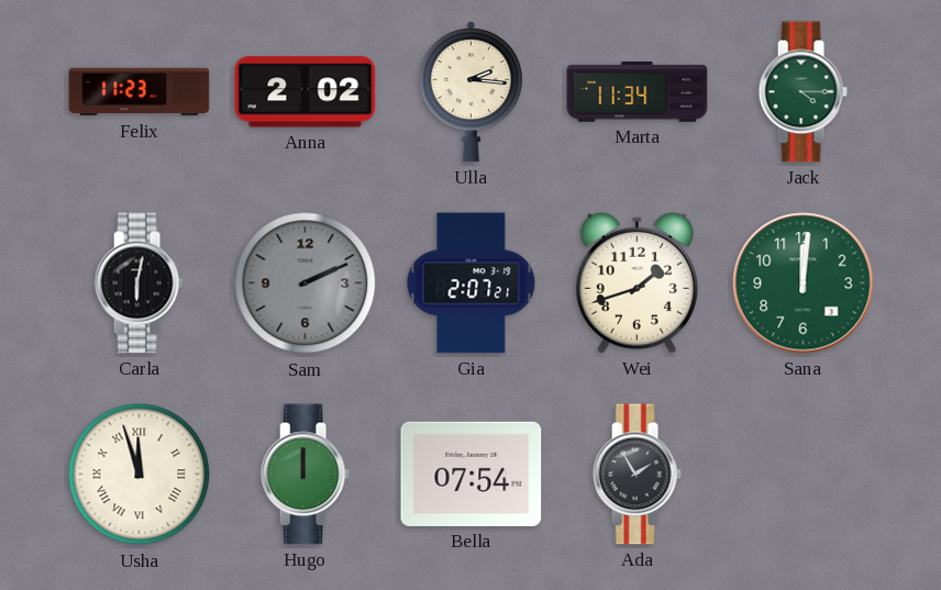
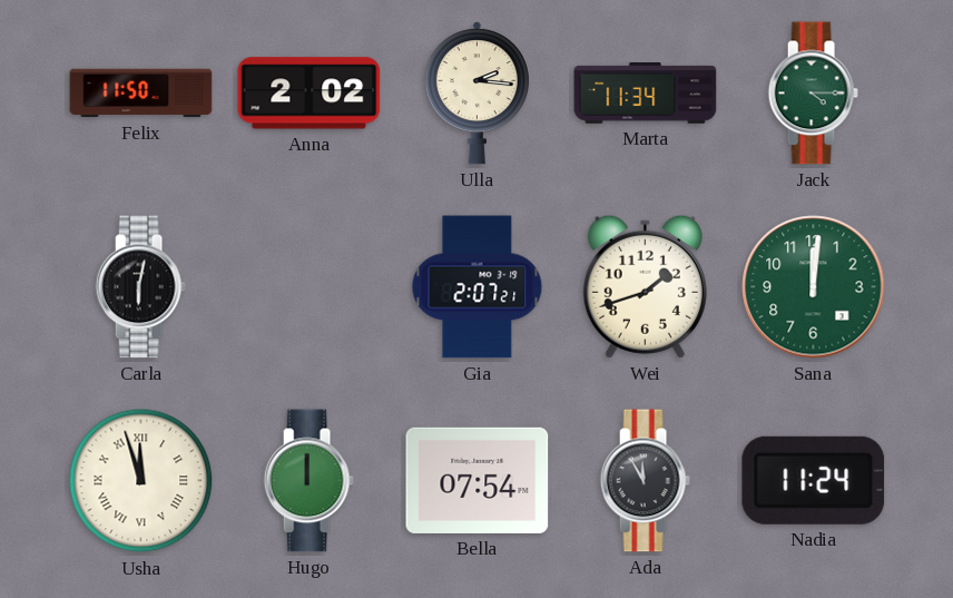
Felix: 11:23 -> 11:50
Sam: 2:11 -> none
Ada: 1:55 -> 11:55
Nadia: none -> 11:24
